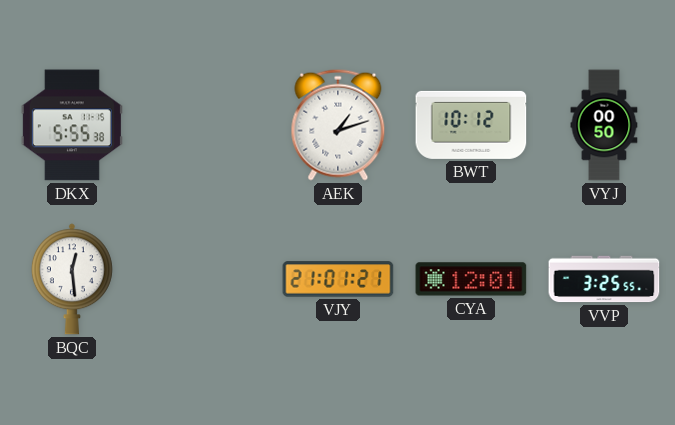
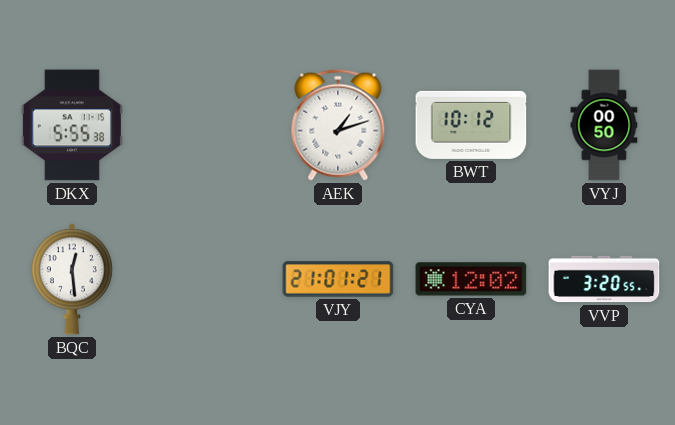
CYA: 12:01 -> 12:02
VVP: 3:25 -> 3:20
